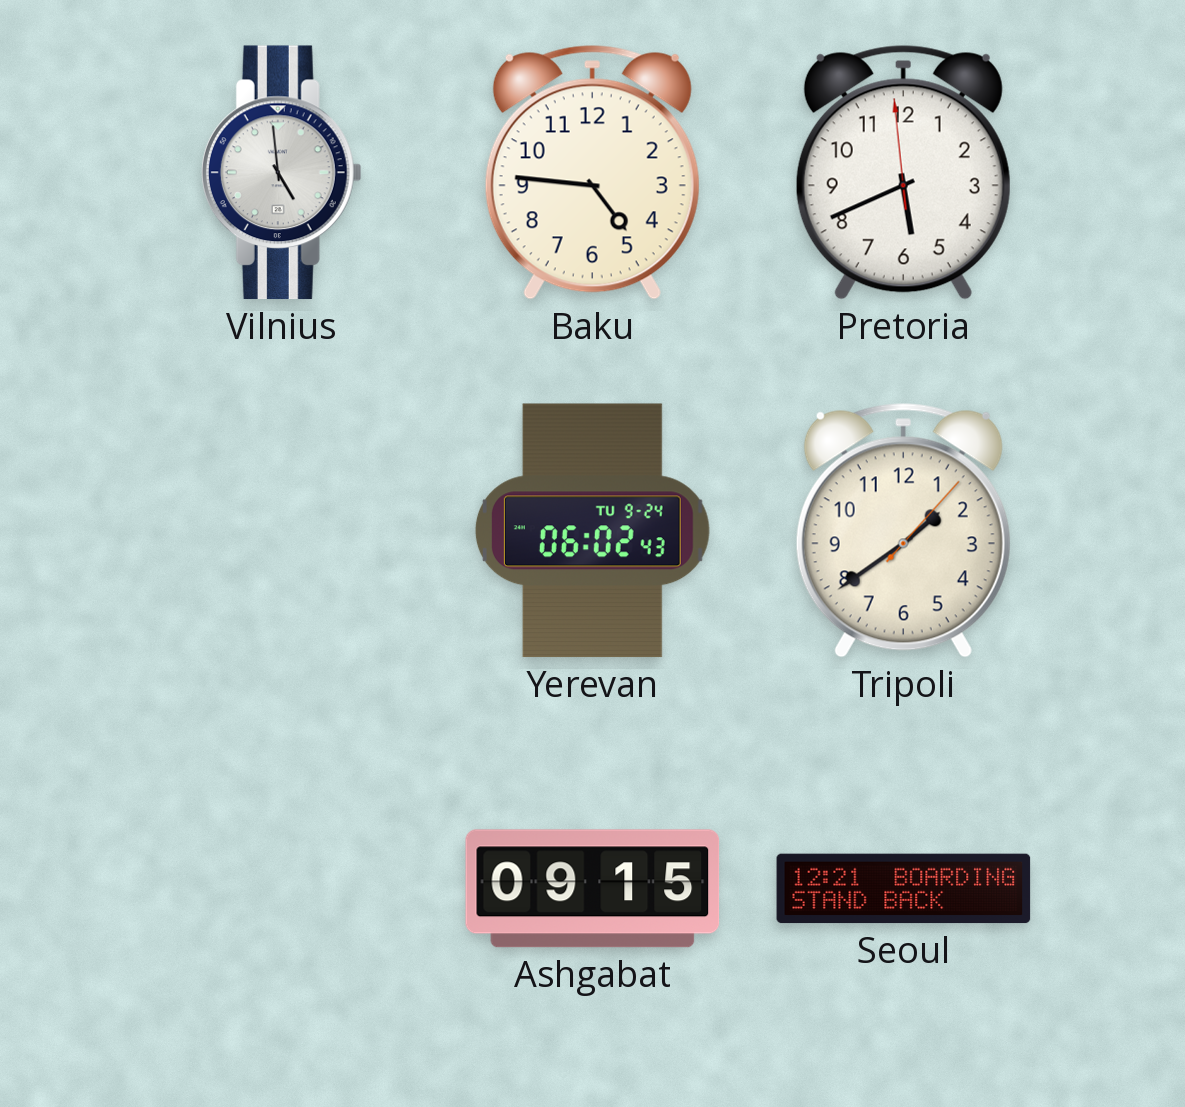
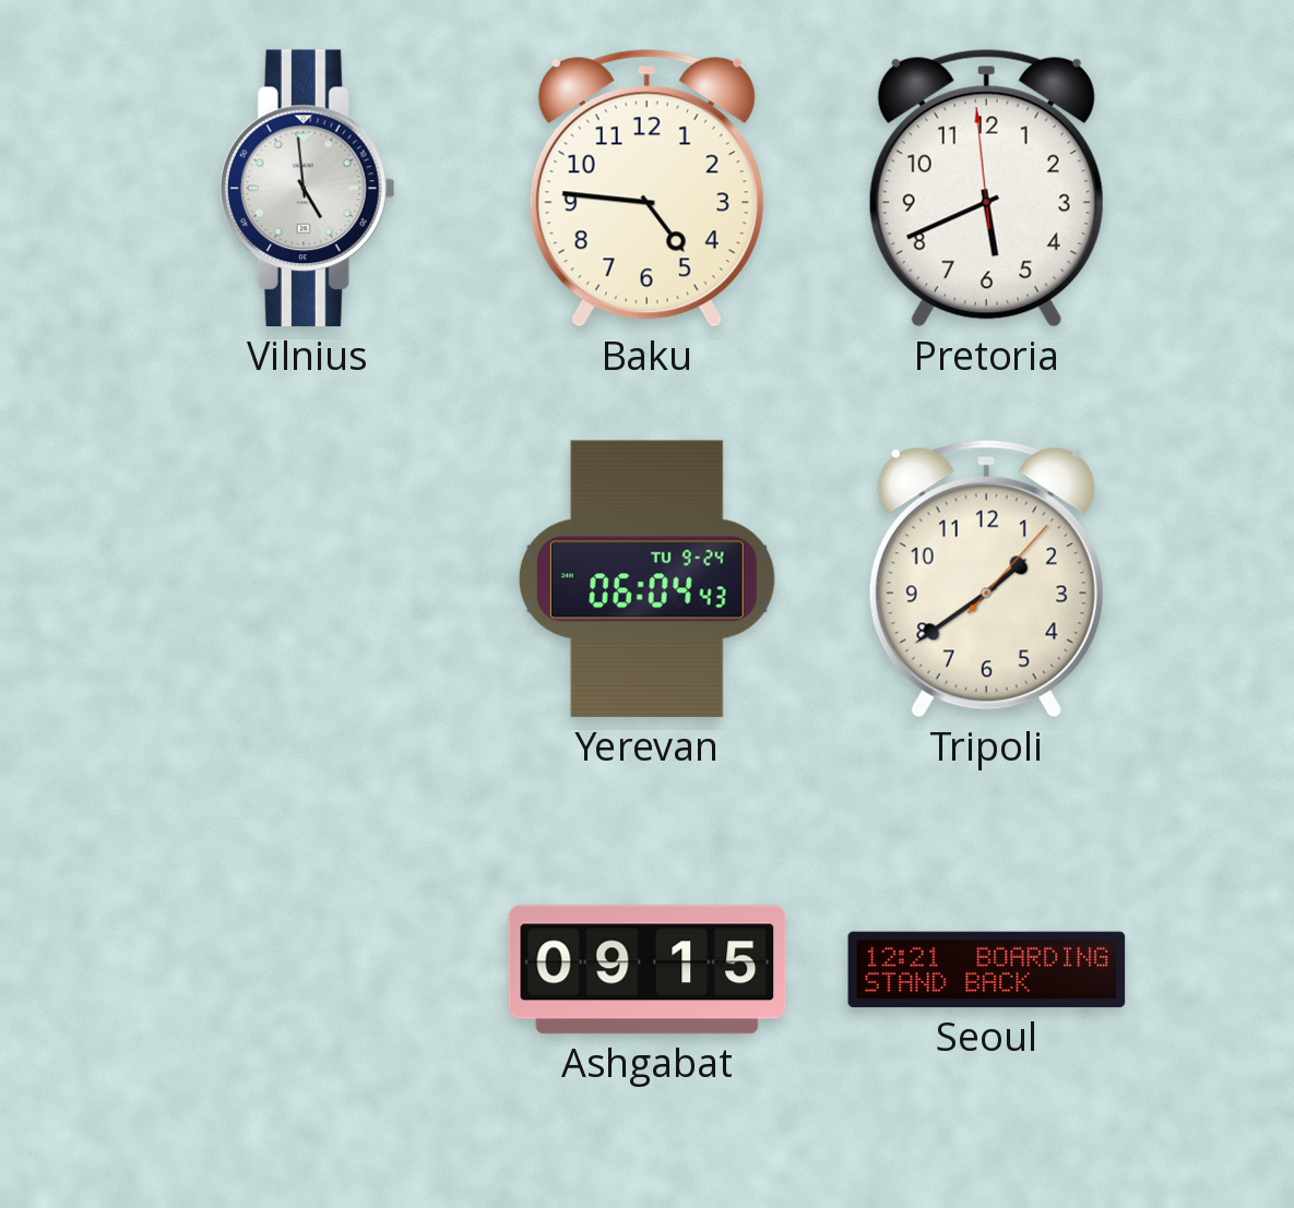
Yerevan: 06:02 -> 06:04
